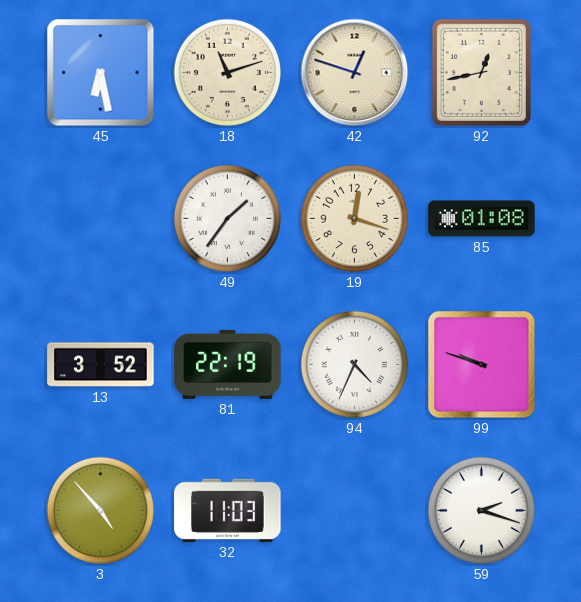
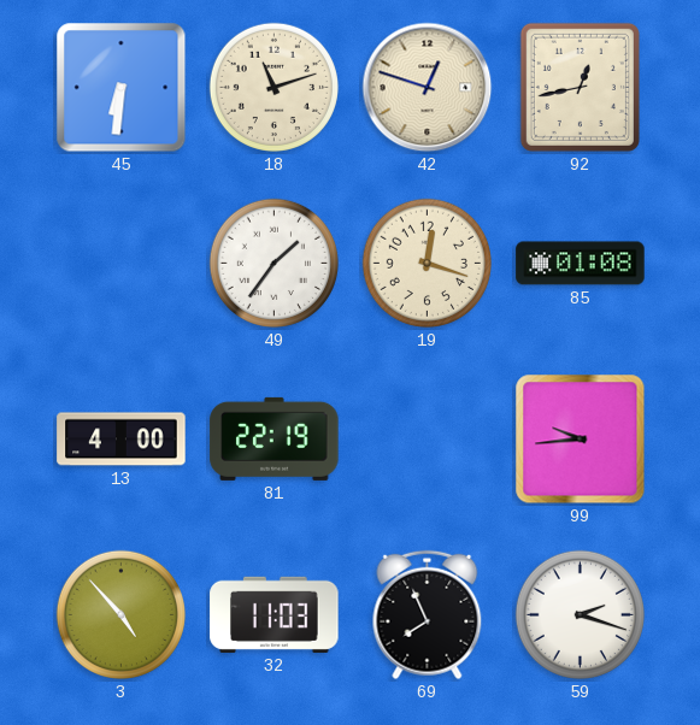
45: 6:28 -> 6:31
13: 3:52 -> 4:00
94: 4:34 -> none
99: 9:48 -> 9:44
69: none -> 7:56
